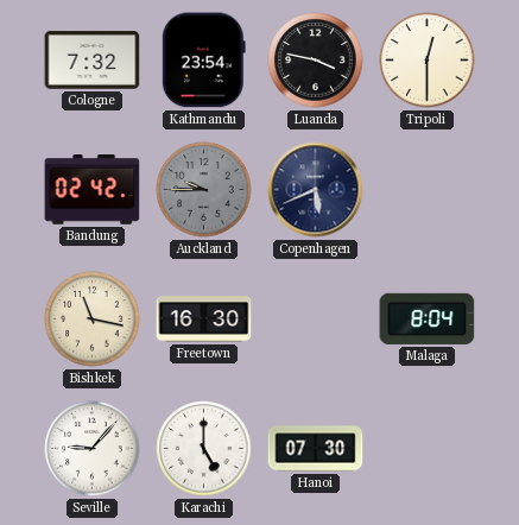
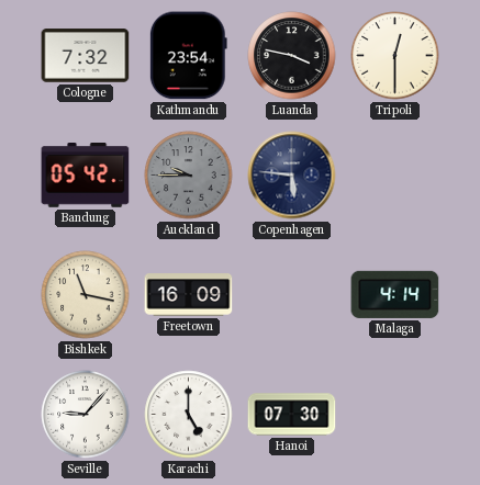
Bandung: 02:42 -> 05:42
Copenhagen: 5:41 -> 5:46
Freetown: 16:30 -> 16:09
Malaga: 8:04 -> 4:14
